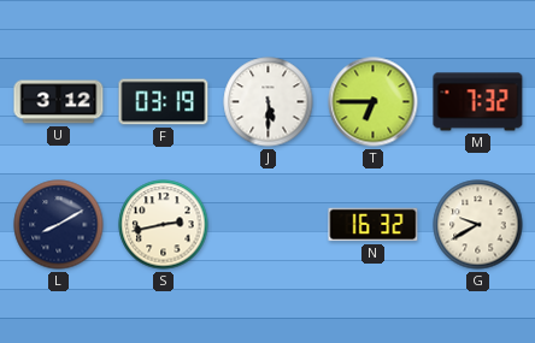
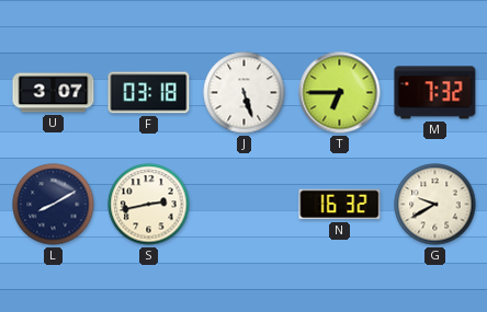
U: 3:12 -> 3:07
F: 03:19 -> 03:18
J: 5:30 -> 5:27
